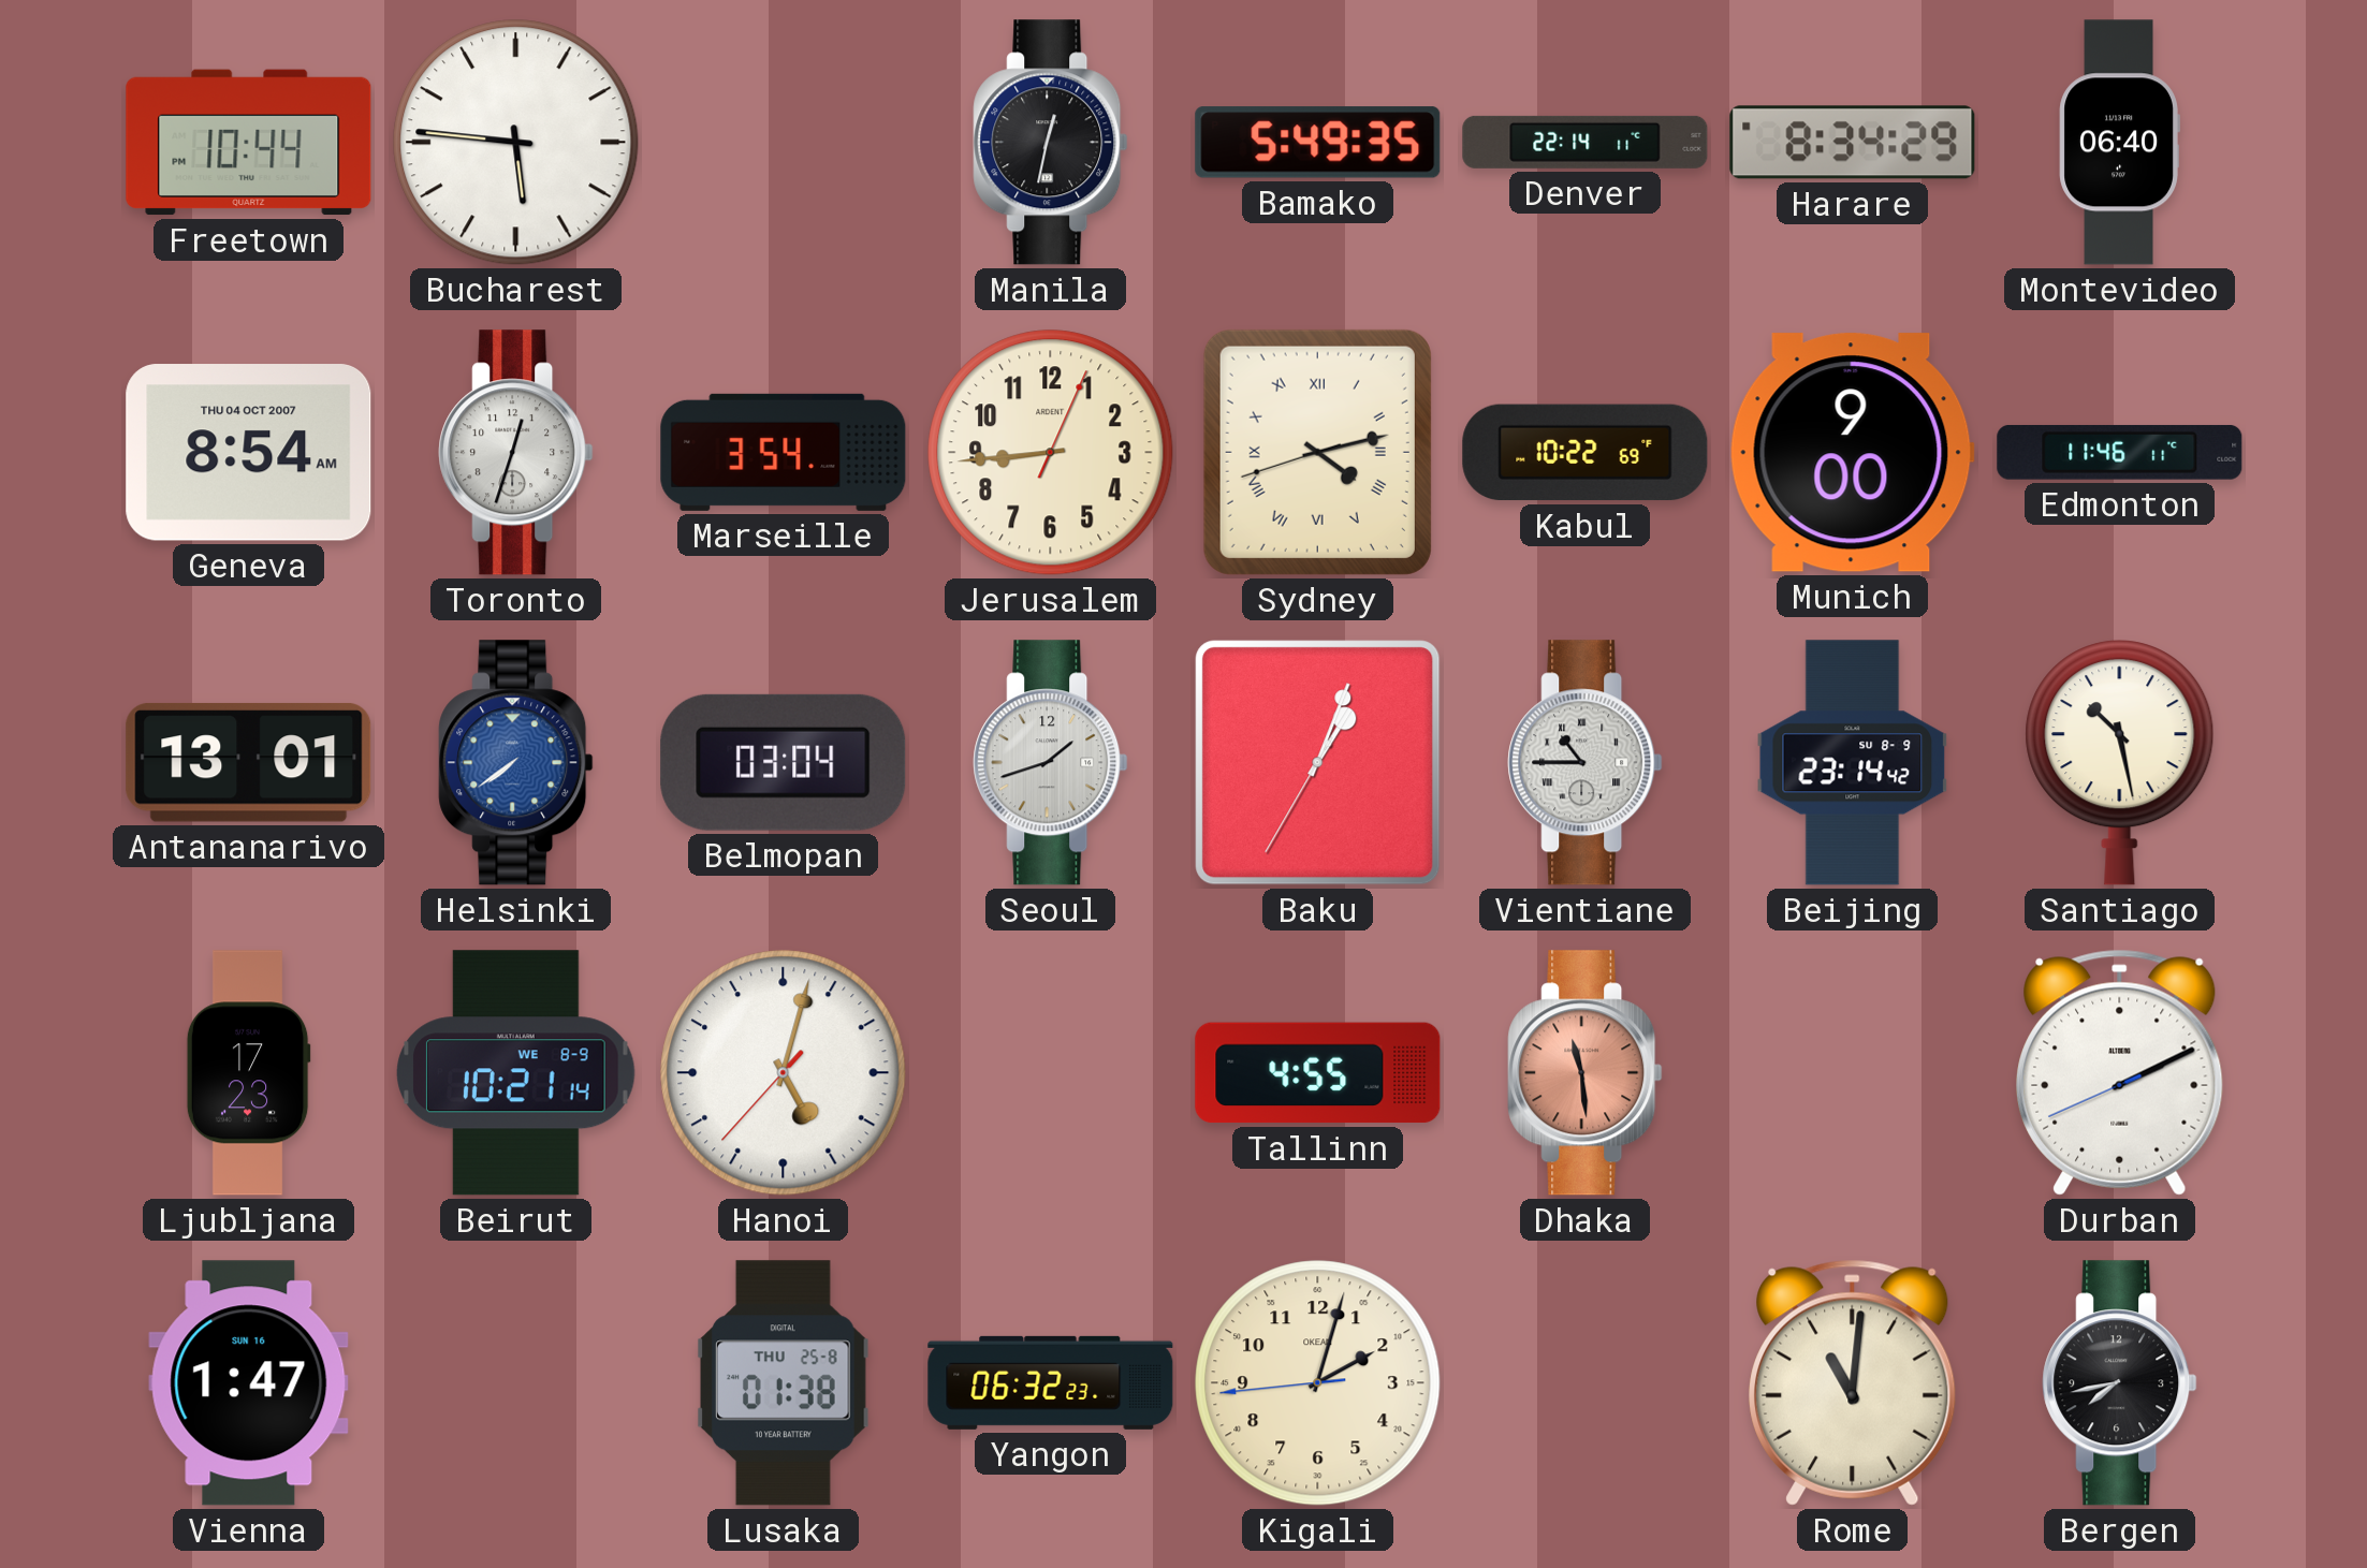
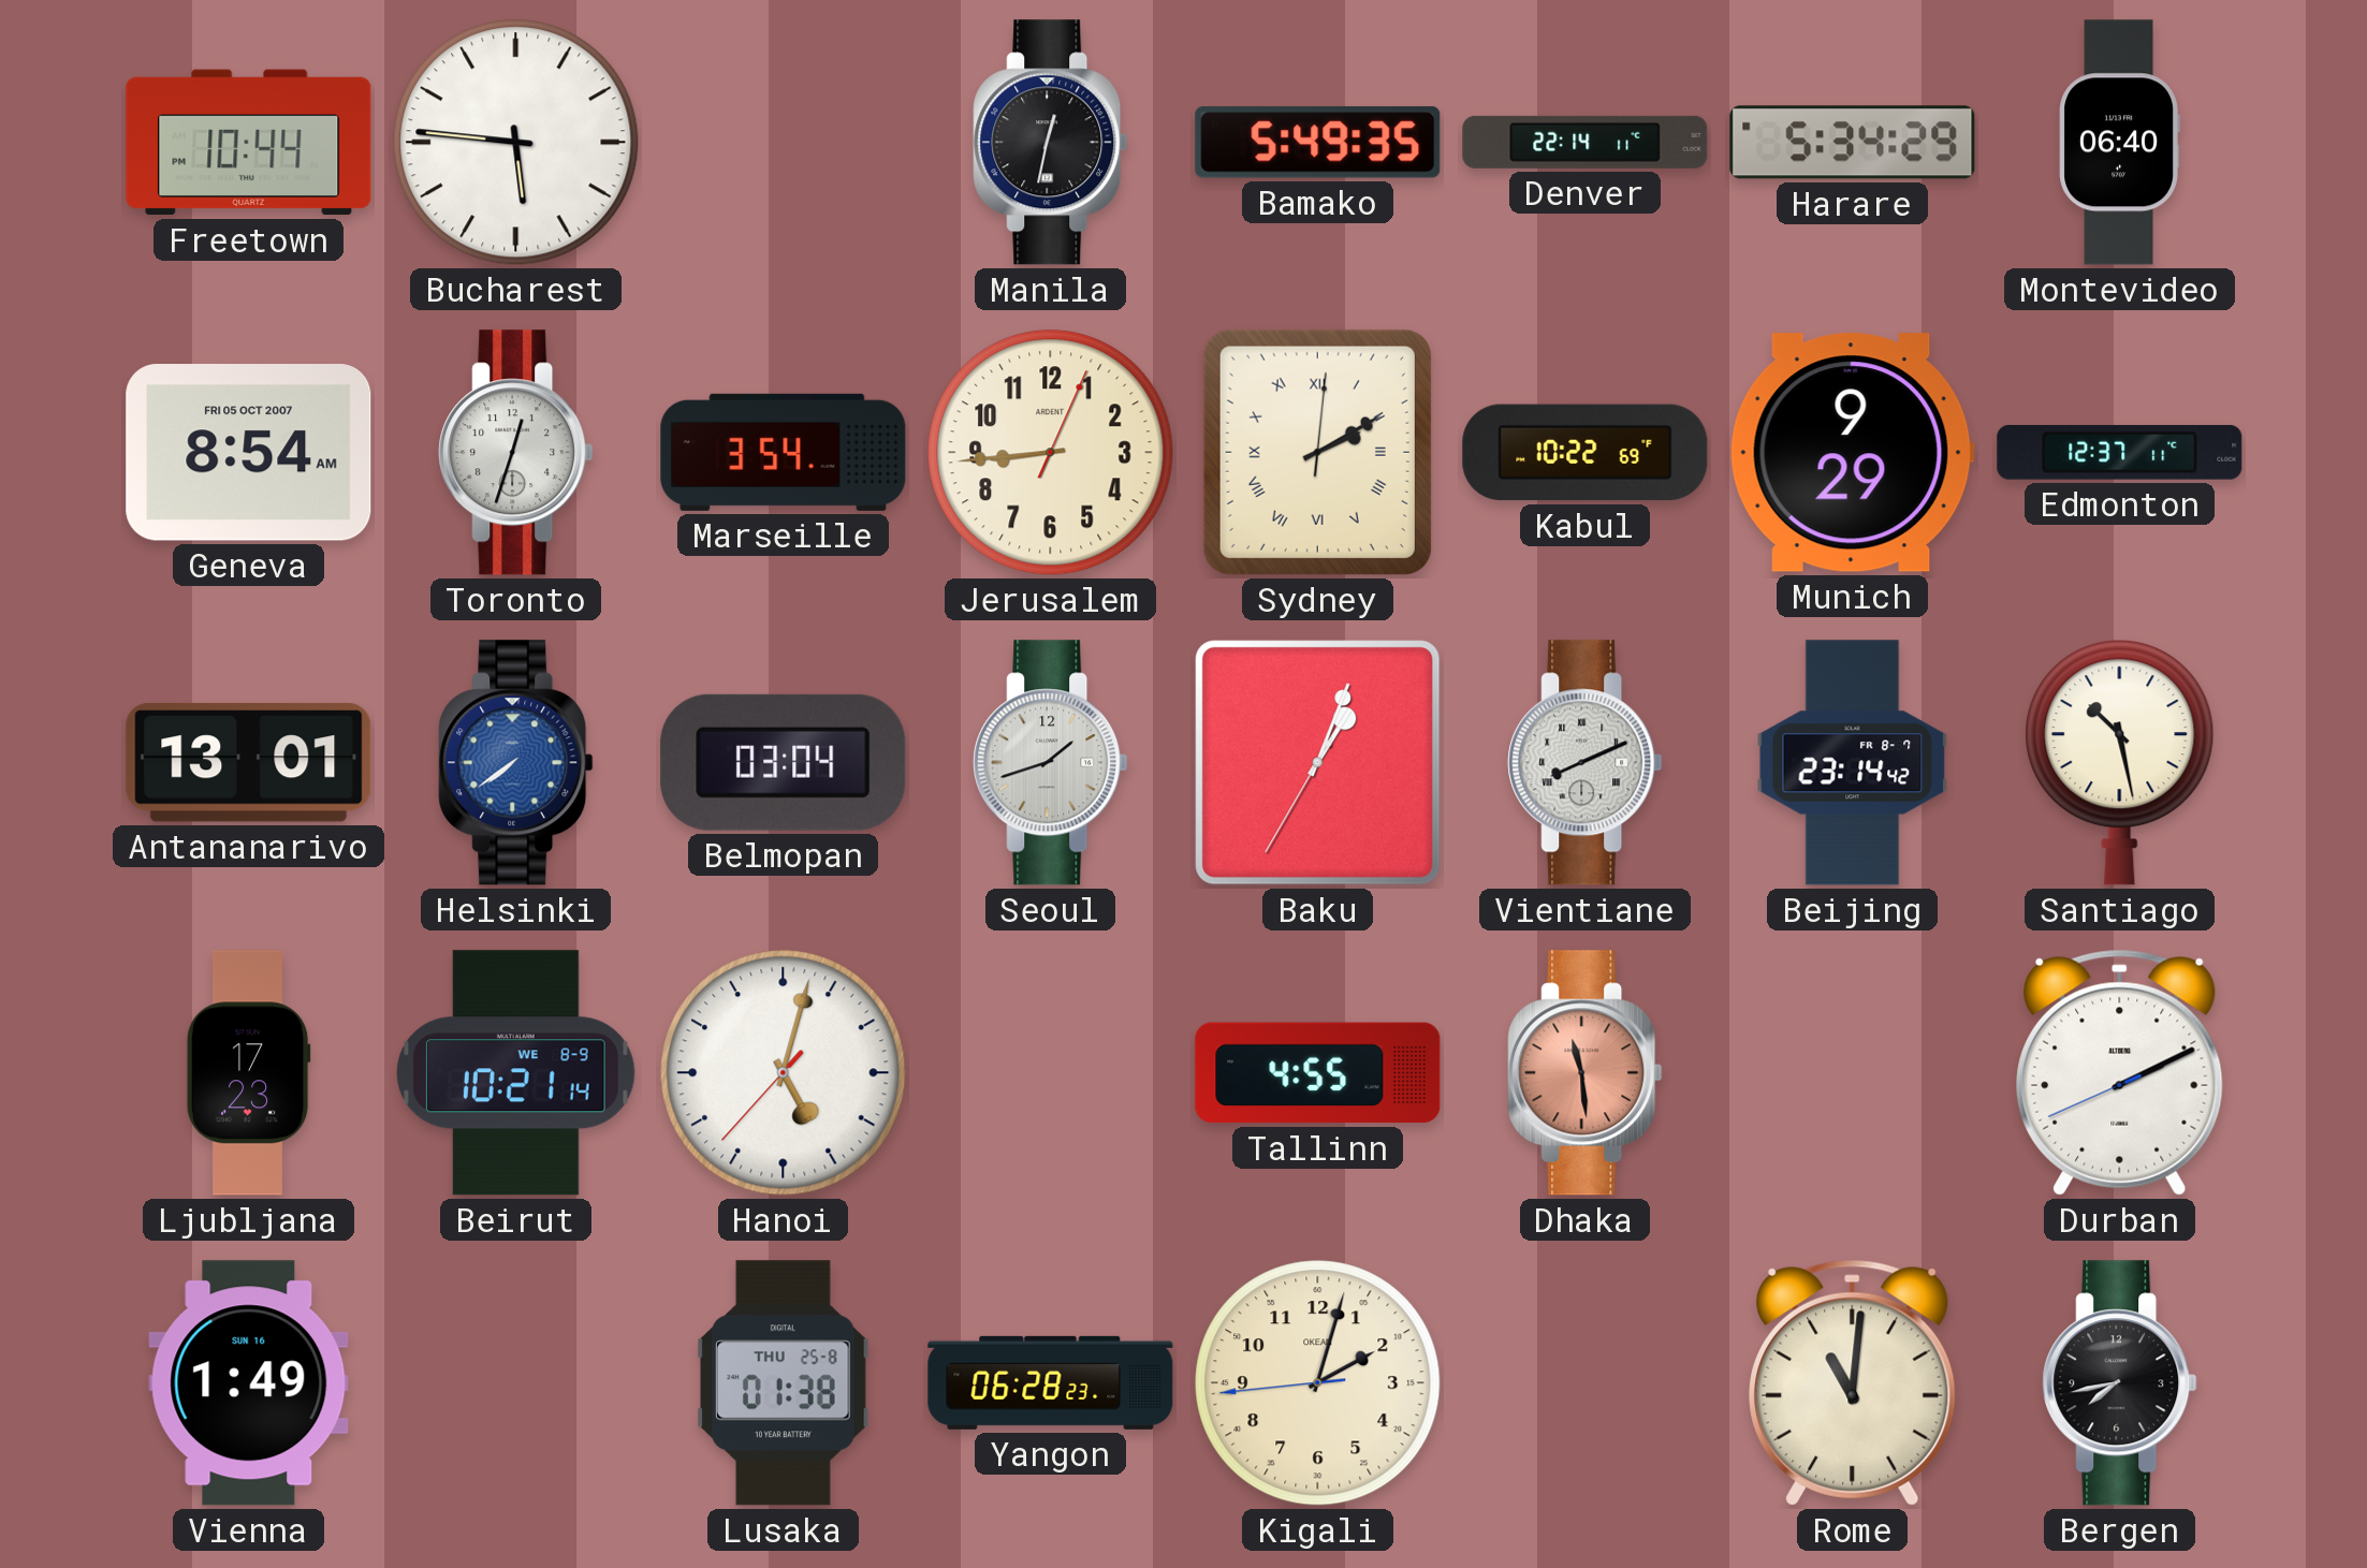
Harare: 8:34 -> 5:34
Geneva date: THU 04 OCT 2007 -> FRI 05 OCT 2007
Sydney: 4:12 -> 2:10
Munich: 9:00 -> 9:29
Edmonton: 11:46 -> 12:37
Vientiane: 10:45 -> 8:11
Beijing date: SU 8-9 -> FR 8-7
Vienna: 1:47 -> 1:49
Yangon: 06:32 -> 06:28
